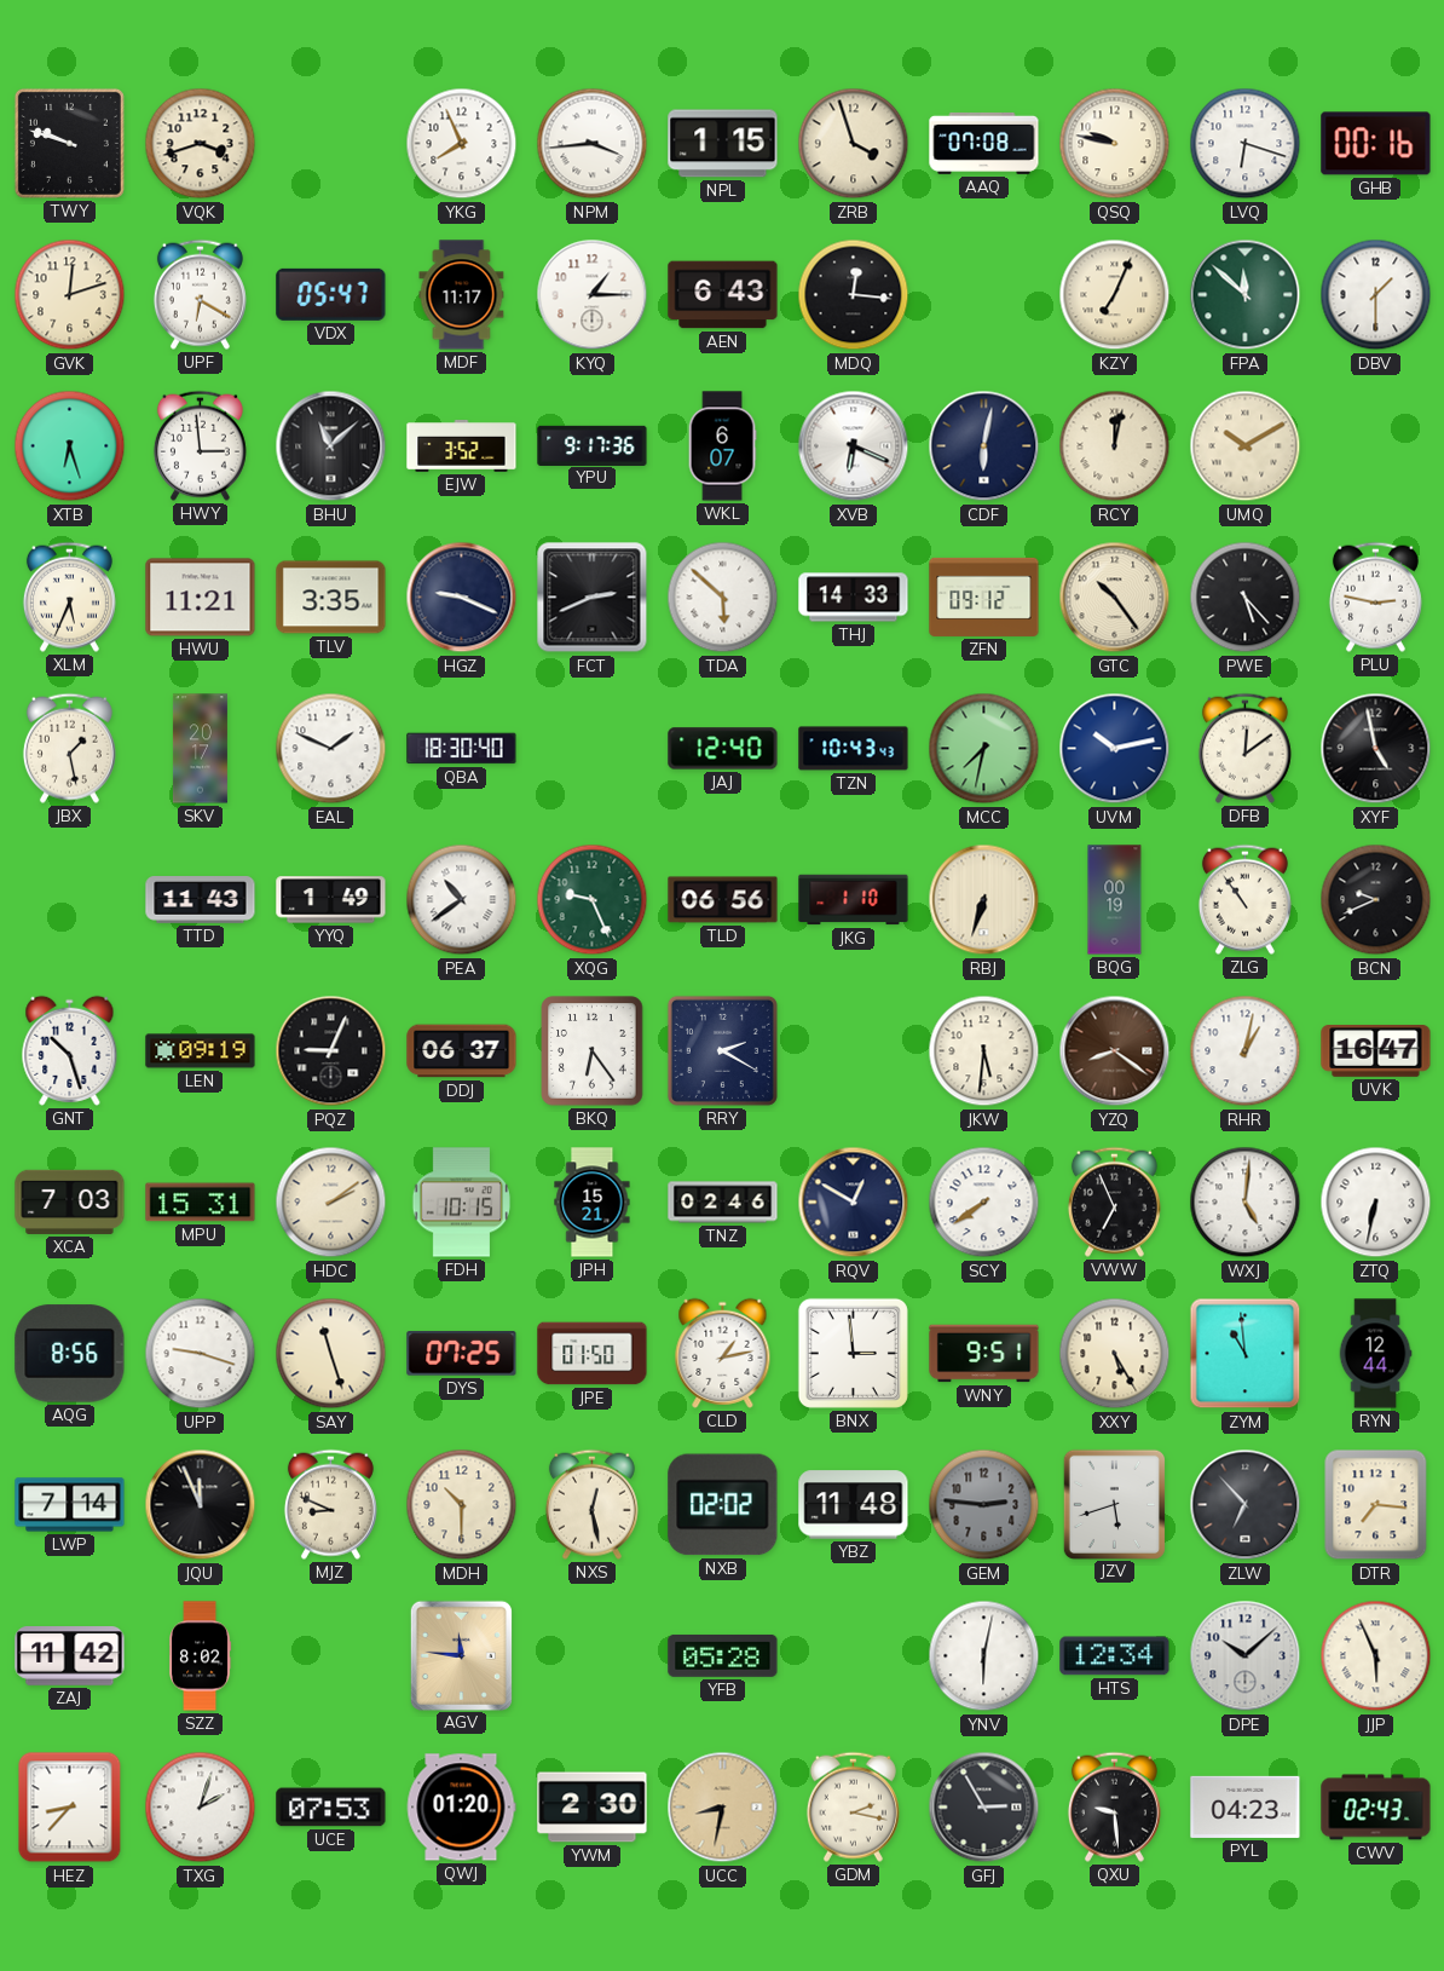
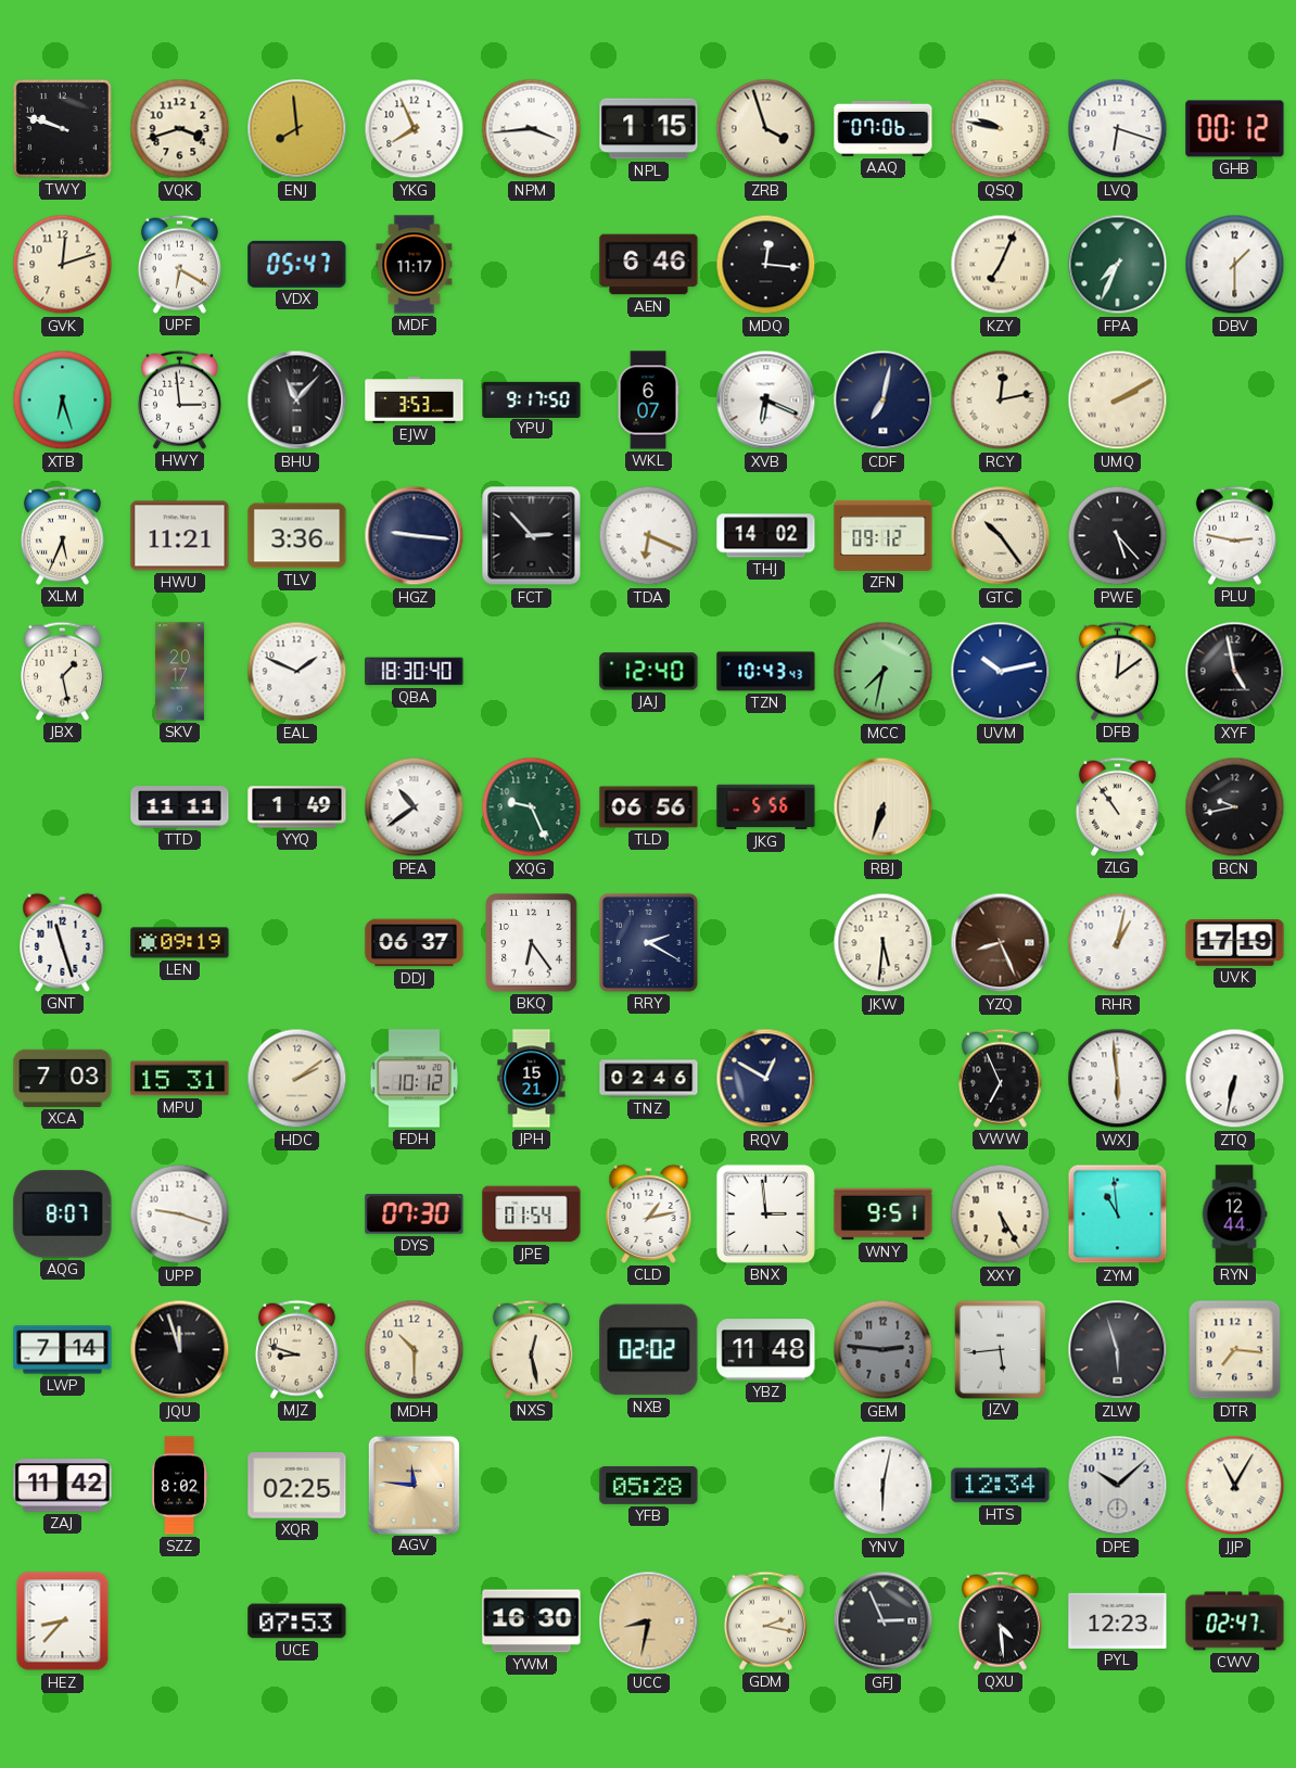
ENJ: none -> 7:59
AAQ: 07:08 -> 07:06
GHB: 00:16 -> 00:12
KYQ: 1:15 -> none
AEN: 6:43 -> 6:46
FPA: 11:52 -> 7:34
BHU: 11:08 -> 11:07
EJW: 3:52 -> 3:53
YPU: 9:17:36 -> 9:17:50
CDF: 6:02 -> 7:02
RCY: 12:02 -> 12:13
UMQ: 10:10 -> 2:10
TLV: 3:35 -> 3:36
HGZ: 9:19 -> 9:16
FCT: 2:41 -> 2:53
TDA: 5:52 -> 6:19
THJ: 14:33 -> 14:02
TTD: 11:43 -> 11:11
JKG: 1:10 -> 5:56
BQG: 00:19 -> none
BCN: 9:41 -> 9:43
GNT: 10:27 -> 11:27
PQZ: 9:04 -> none
YZQ: 8:21 -> 8:26
UVK: 16:47 -> 17:19
FDH: 10:15 -> 10:12
SCY: 7:39 -> none
WXJ: 5:01 -> 5:59
AQG: 8:56 -> 8:07
SAY: 11:27 -> none
DYS: 07:25 -> 07:30
JPE: 01:50 -> 01:54
JQU: 11:56 -> 11:57
MJZ: 8:49 -> 8:48
JZV: 5:42 -> 5:44
ZLW: 6:53 -> 5:57
XQR: none -> 02:25
JJP: 5:56 -> 11:05
TXG: 2:03 -> none
QWJ: 01:20 -> none
YWM: 2:30 -> 16:30
GFJ: 2:55 -> 2:56
QXU: 9:29 -> 4:29
PYL: 04:23 -> 12:23
CWV: 02:43 -> 02:47
